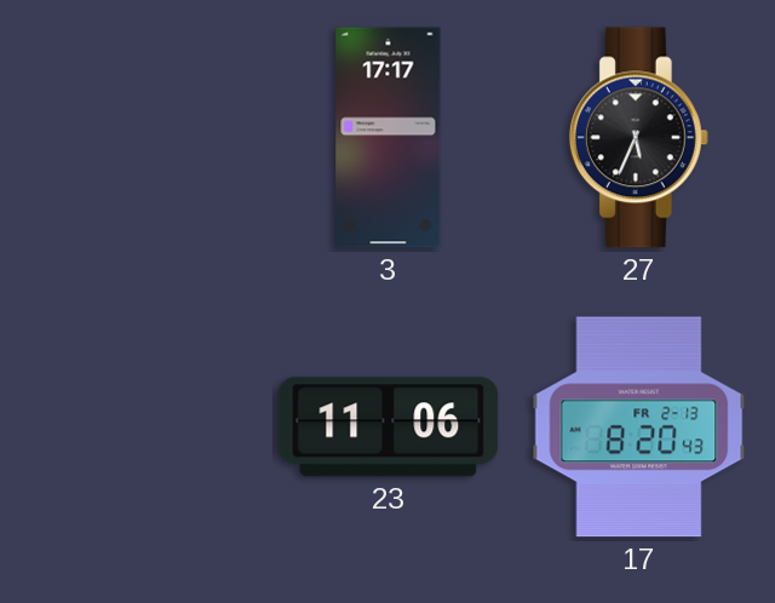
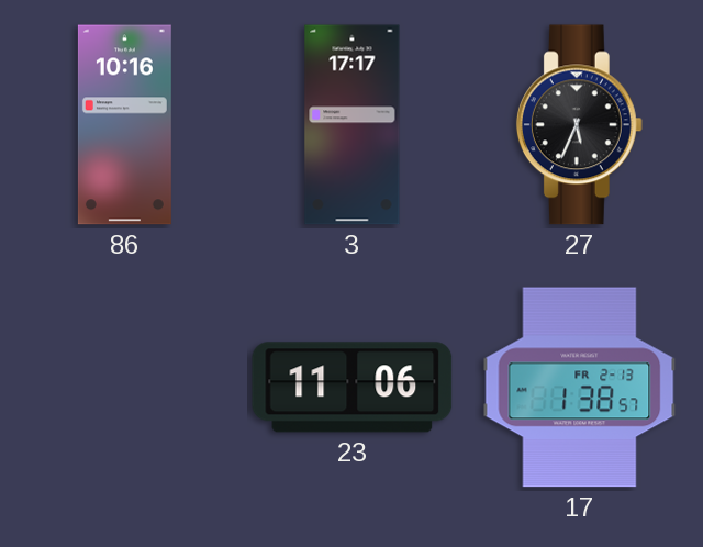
86: none -> 10:16
17: 8:20 -> 1:38
